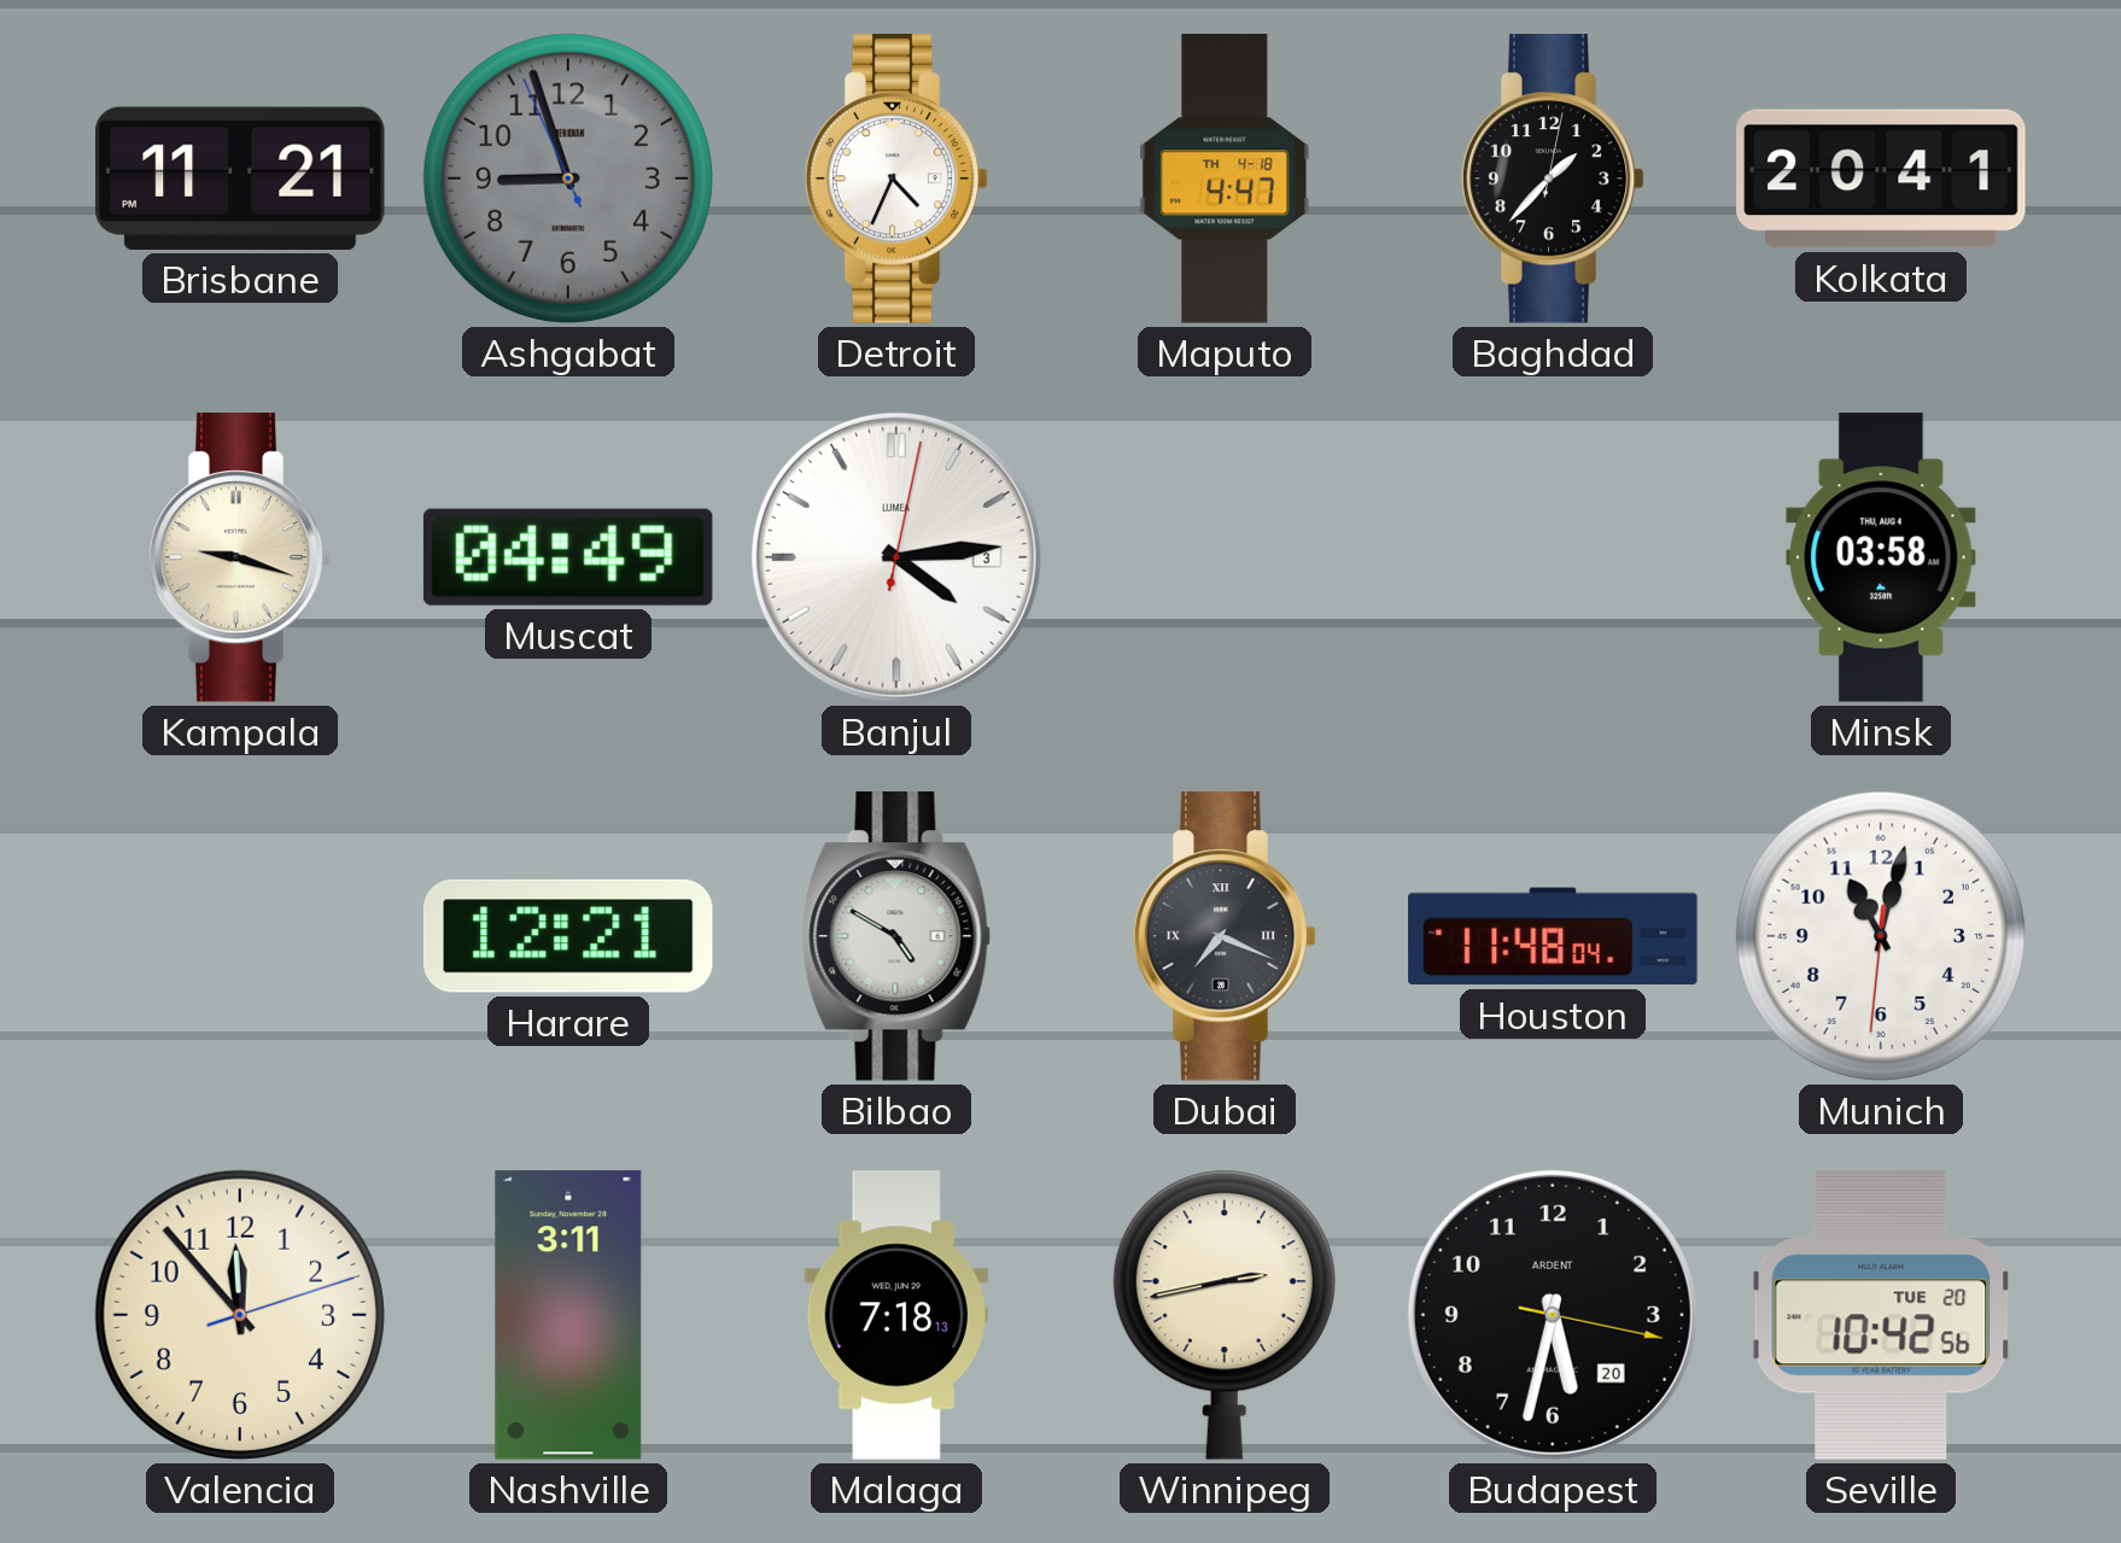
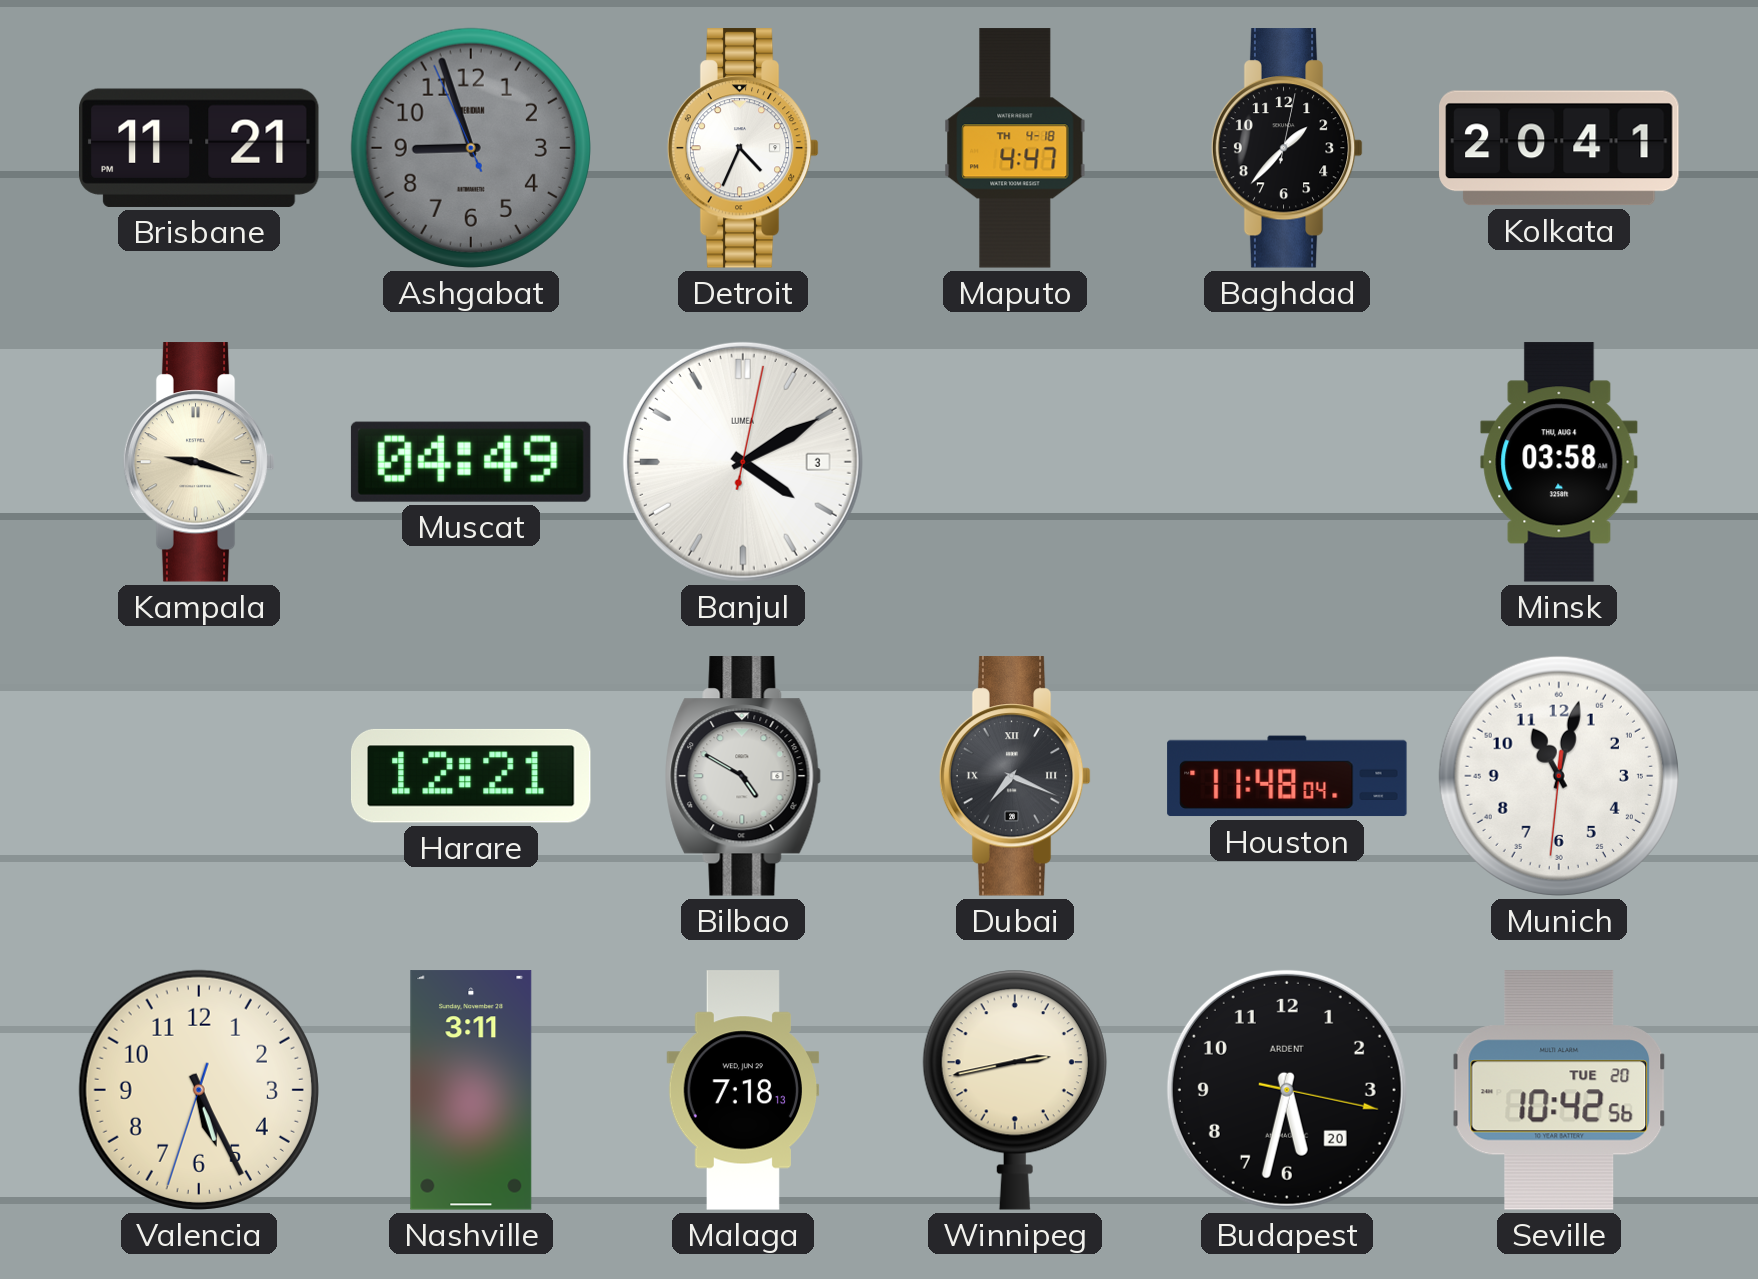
Banjul: 4:14 -> 4:10
Valencia: 11:53 -> 5:25
